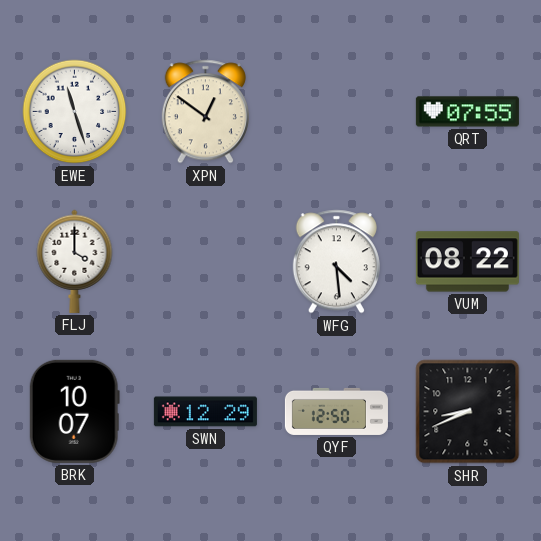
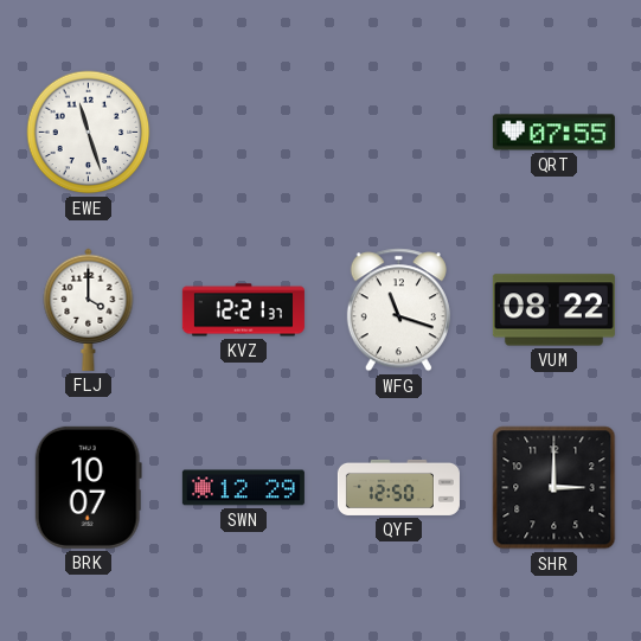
XPN: 12:51 -> none
KVZ: none -> 12:21
WFG: 4:29 -> 11:18
SHR: 8:41 -> 3:00
